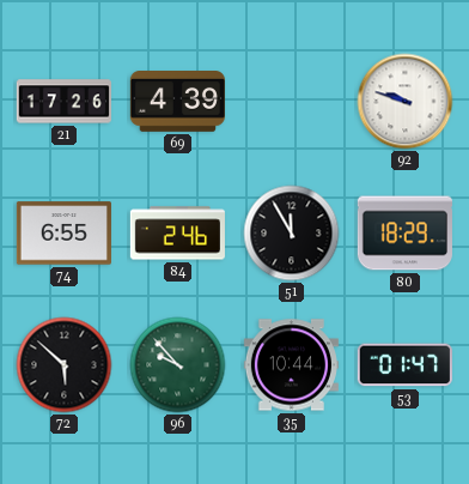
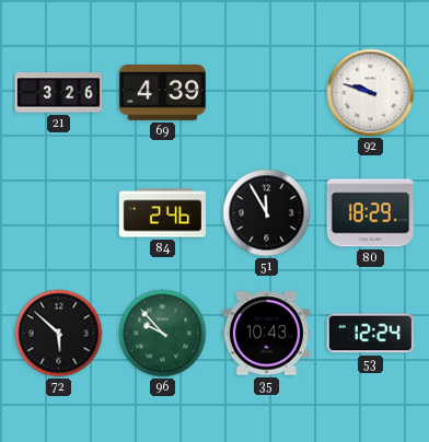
21: 17:26 -> 3:26
74: 6:55 -> none
35: 10:44 -> 10:43
53: 01:47 -> 12:24
